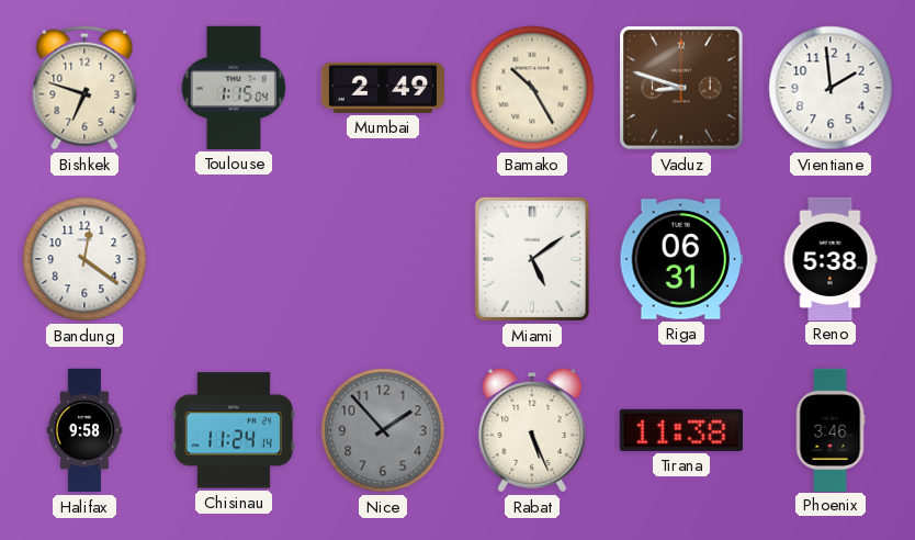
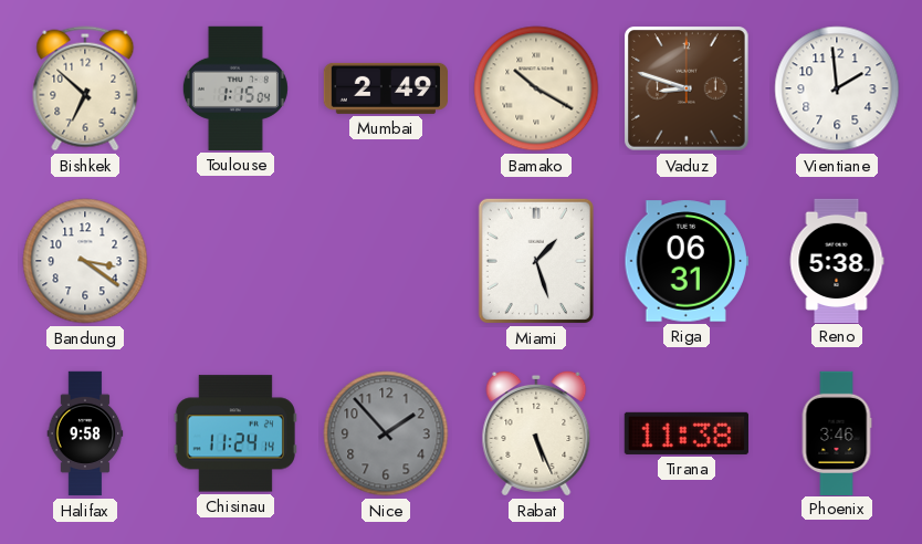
Bishkek: 6:48 -> 6:52
Bamako: 10:25 -> 10:20
Bandung: 12:21 -> 3:21
Miami: 5:09 -> 1:27
